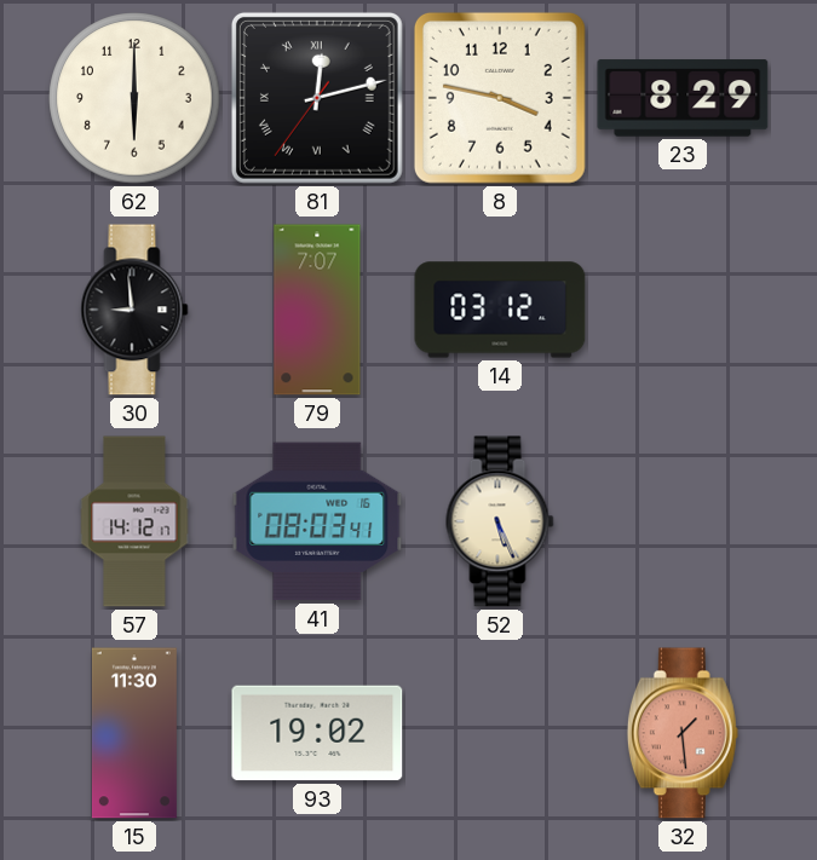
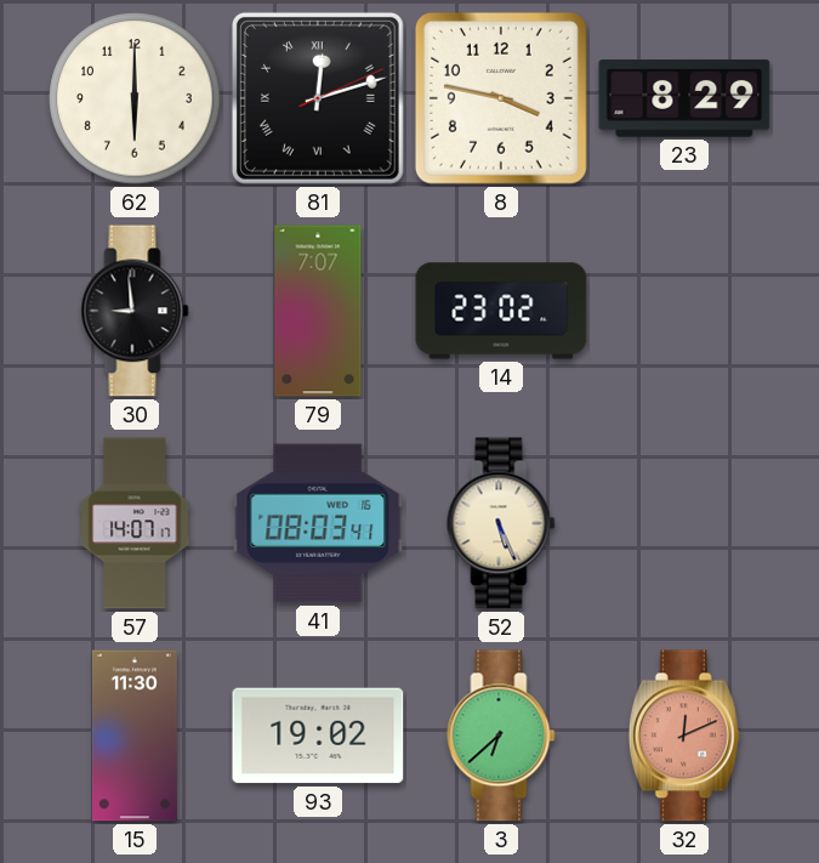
81: 12:12:36 -> 12:12:11
14: 03:12 -> 23:02
57: 14:12 -> 14:07
3: none -> 6:38
32: 1:29 -> 12:11
